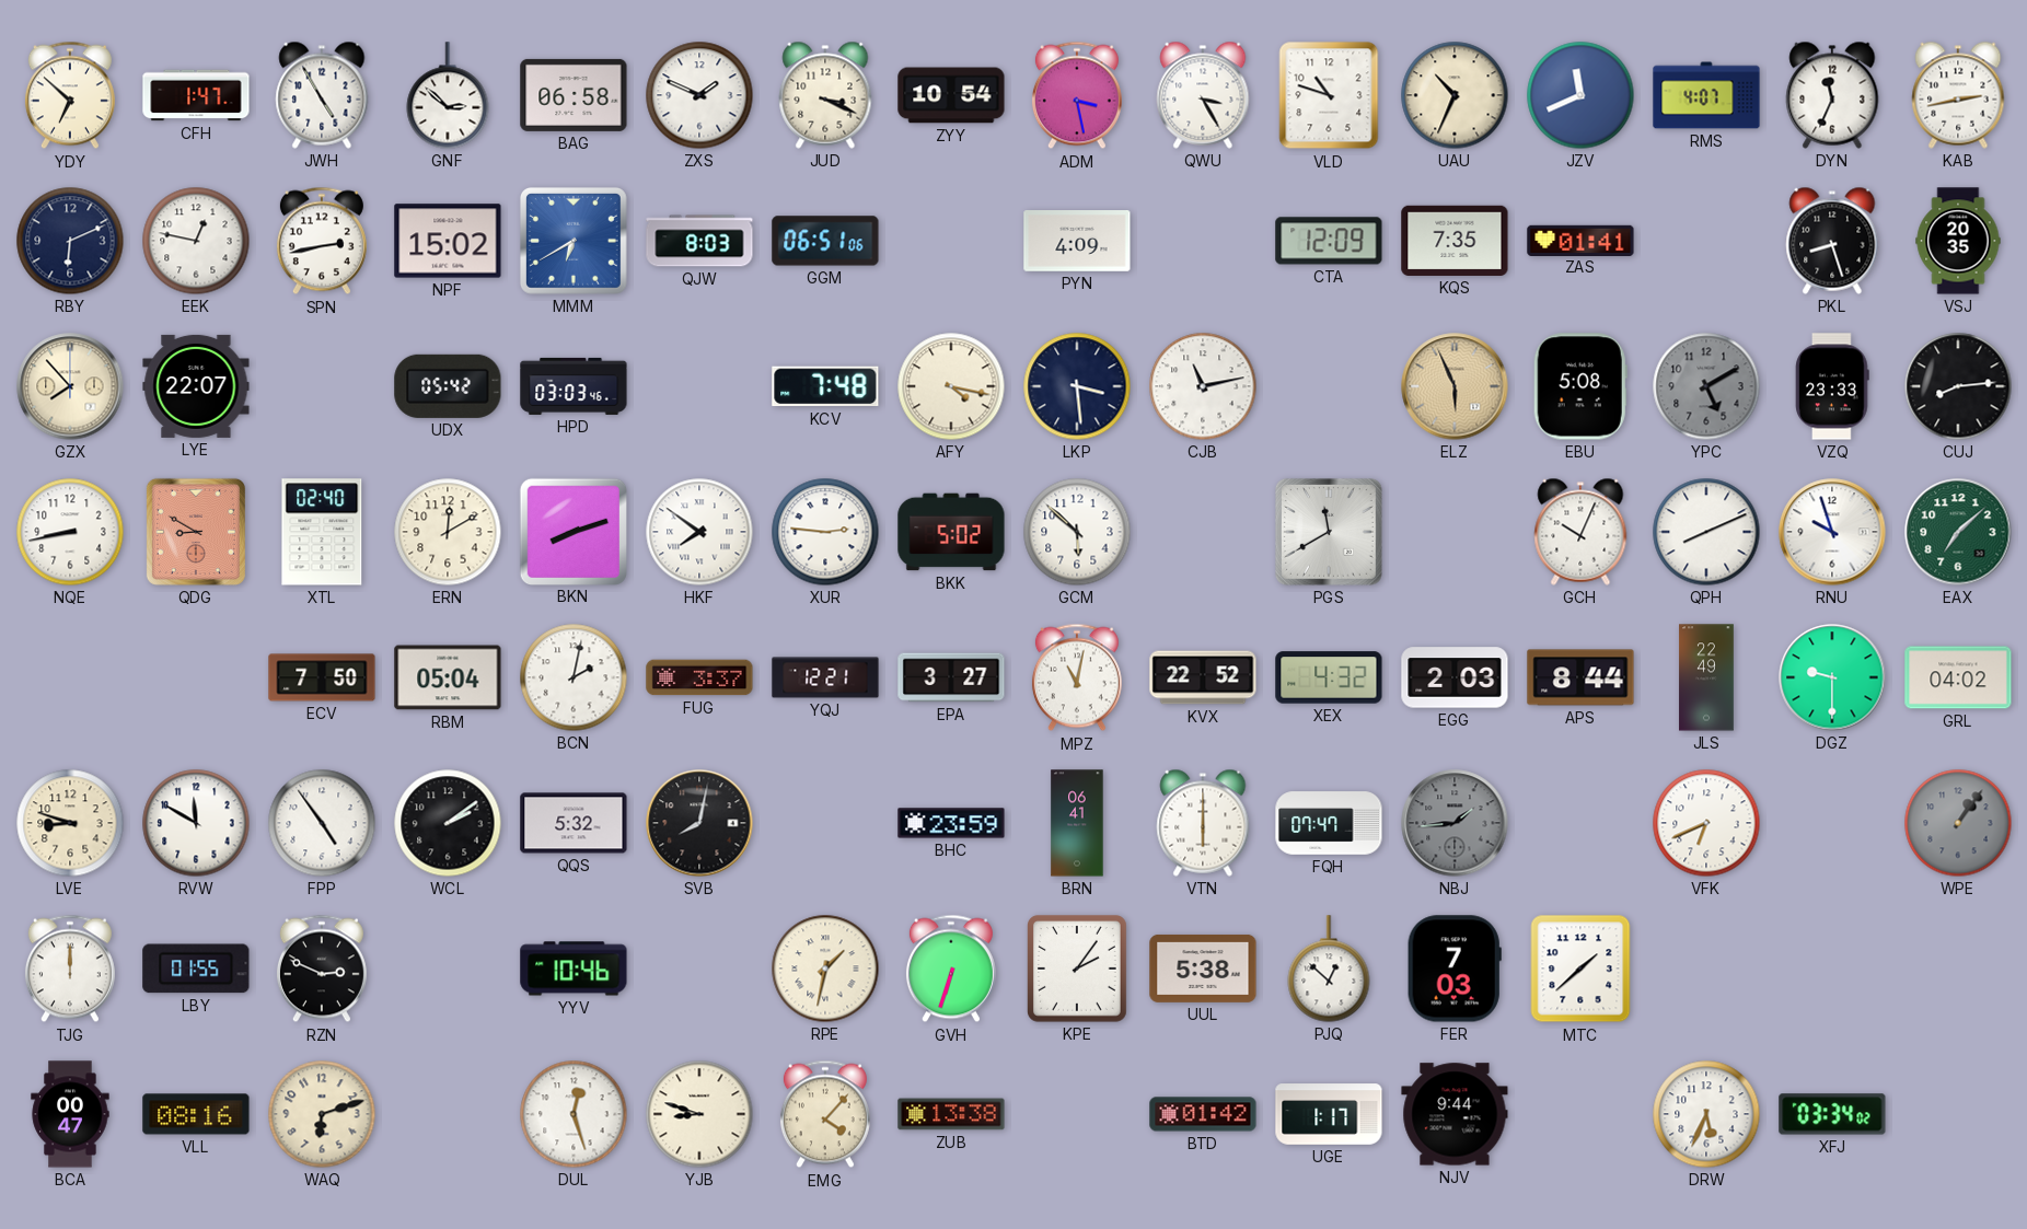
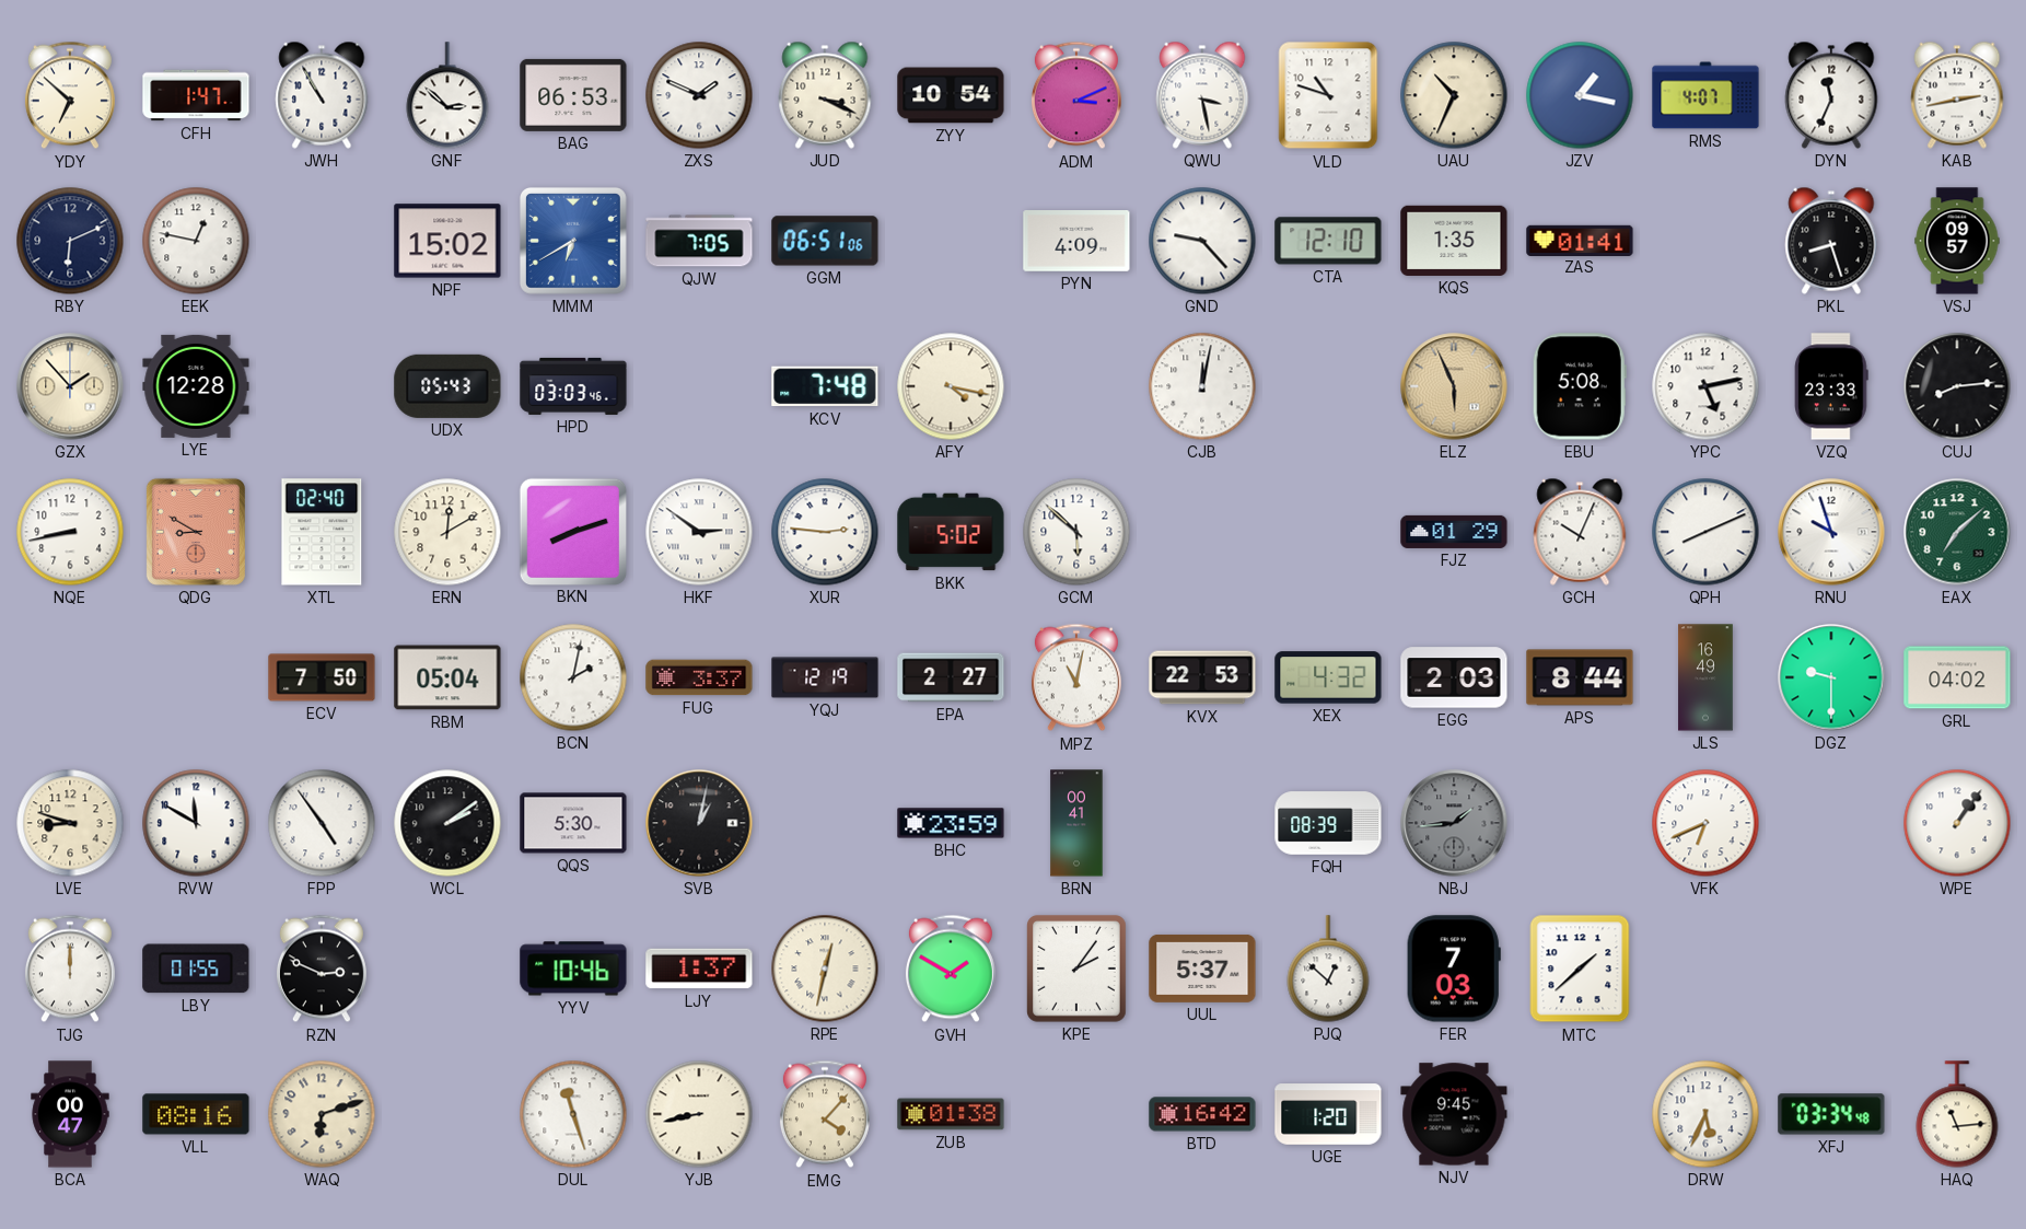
JWH: 4:55 -> 10:55
BAG: 06:58 -> 06:53
ADM: 3:28 -> 3:11
QWU: 3:25 -> 3:28
JZV: 11:41 -> 1:17
SPN: 2:43 -> none
QJW: 8:03 -> 7:05
GND: none -> 9:23
CTA: 12:09 -> 12:10
KQS: 7:35 -> 1:35
VSJ: 20:35 -> 09:57
GZX: 7:53 -> 1:53
LYE: 22:07 -> 12:28
UDX: 05:42 -> 05:43
LKP: 3:29 -> none
CJB: 11:13 -> 12:02
YPC: 5:10 -> 5:13
YPC dial: grey -> white
HKF: 7:51 -> 2:51
PGS: 11:40 -> none
FJZ: none -> 01:29
YQJ: 12:21 -> 12:19
EPA: 3:27 -> 2:27
KVX: 22:52 -> 22:53
JLS: 22:49 -> 16:49
QQS: 5:32 -> 5:30
SVB: 8:02 -> 1:02
BRN: 06:41 -> 00:41
VTN: 6:00 -> none
FQH: 07:47 -> 08:39
WPE dial: grey -> white
LJY: none -> 1:37
RPE: 1:32 -> 12:32
GVH: 6:33 -> 1:50
UUL: 5:38 -> 5:37
DUL: 12:27 -> 11:27
YJB: 8:48 -> 8:43
ZUB: 13:38 -> 01:38
BTD: 01:42 -> 16:42
UGE: 1:17 -> 1:20
NJV: 9:44 -> 9:45
XFJ: 03:34:02 -> 03:34:48
HAQ: none -> 11:14
